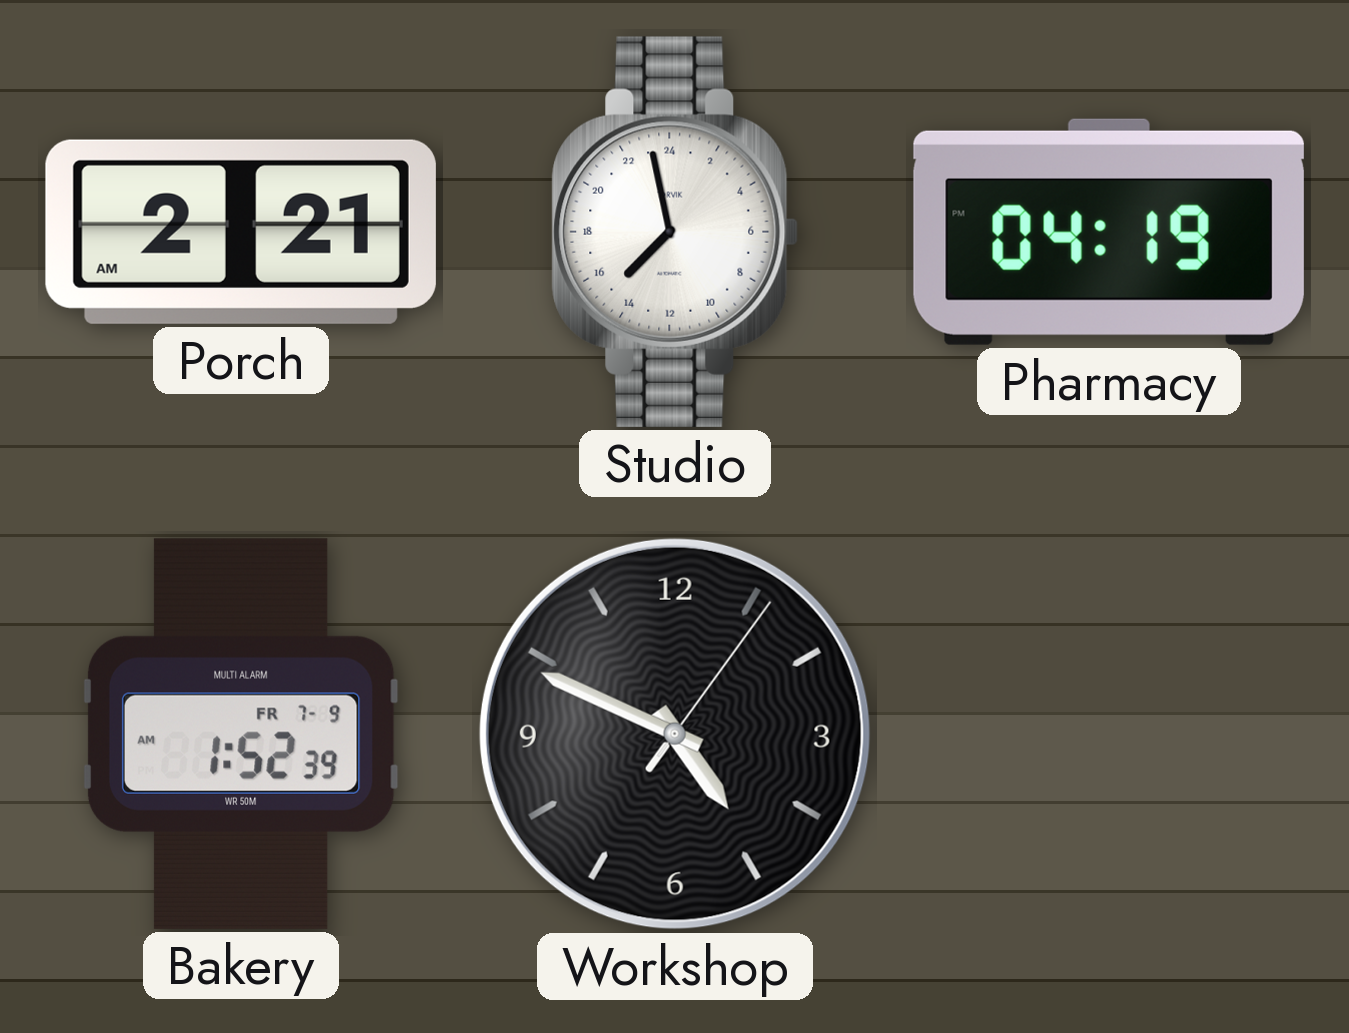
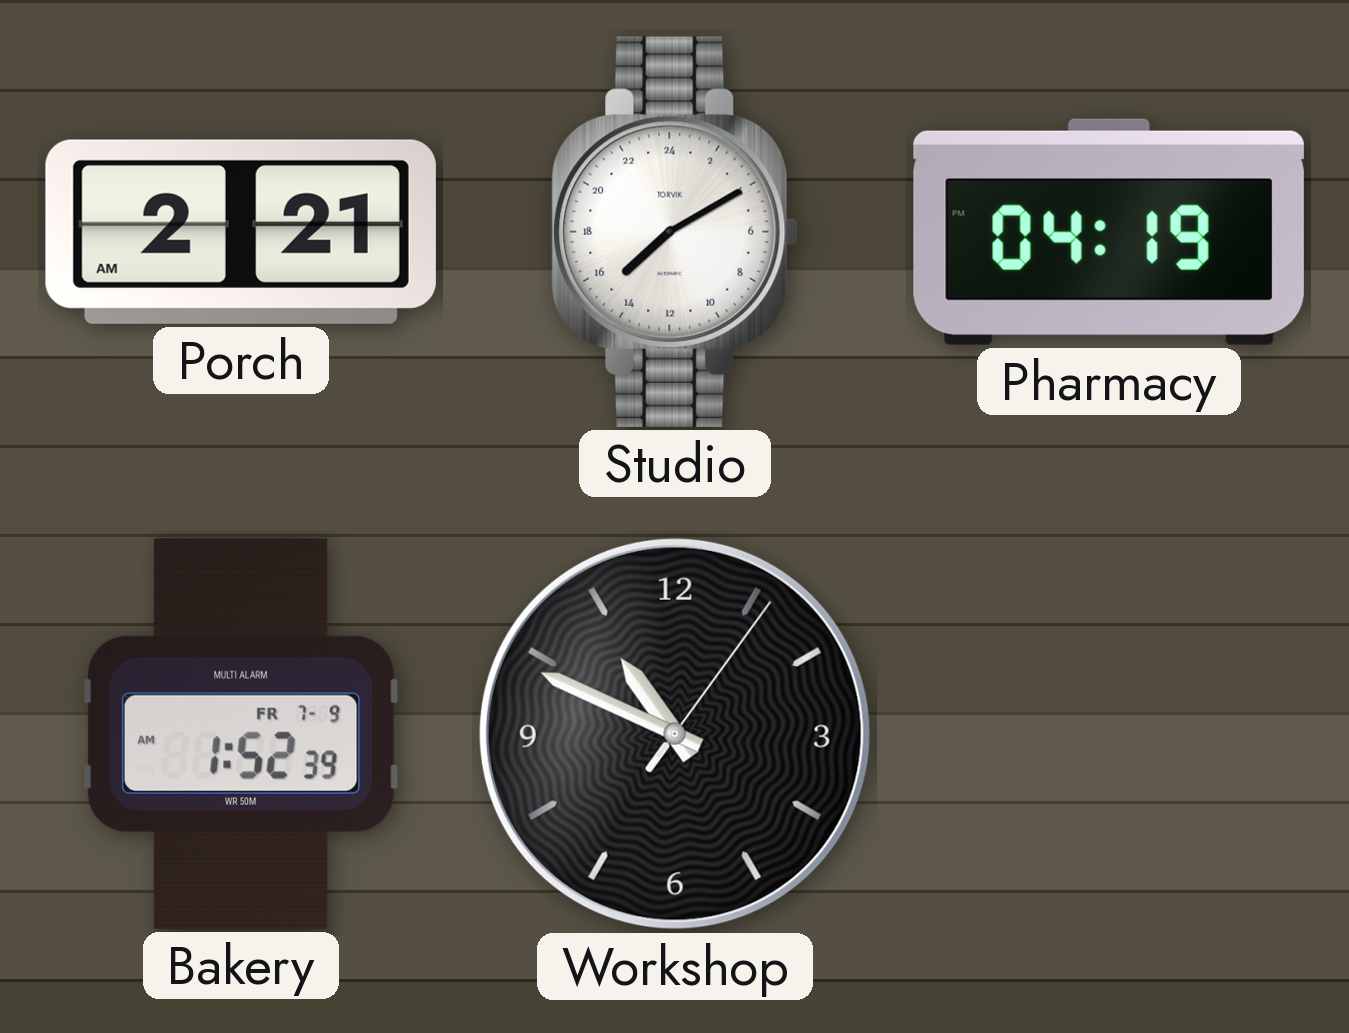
Studio: 14:58 -> 15:10
Workshop: 4:49 -> 10:49
